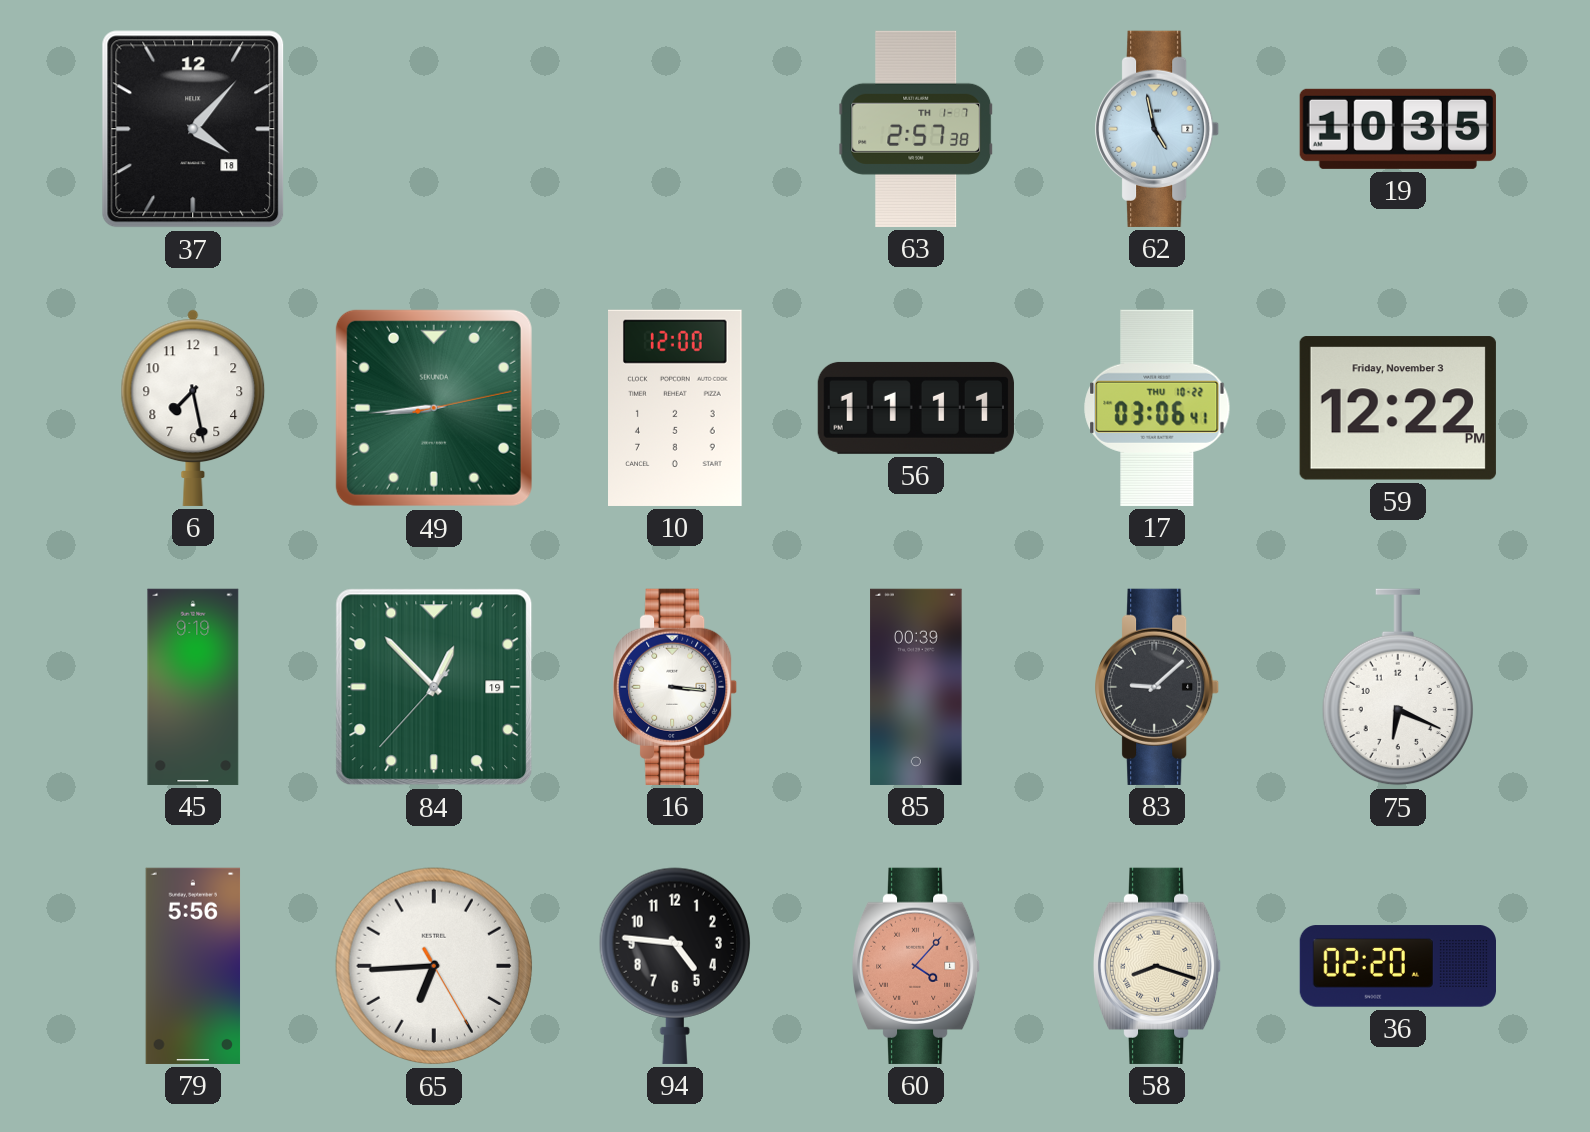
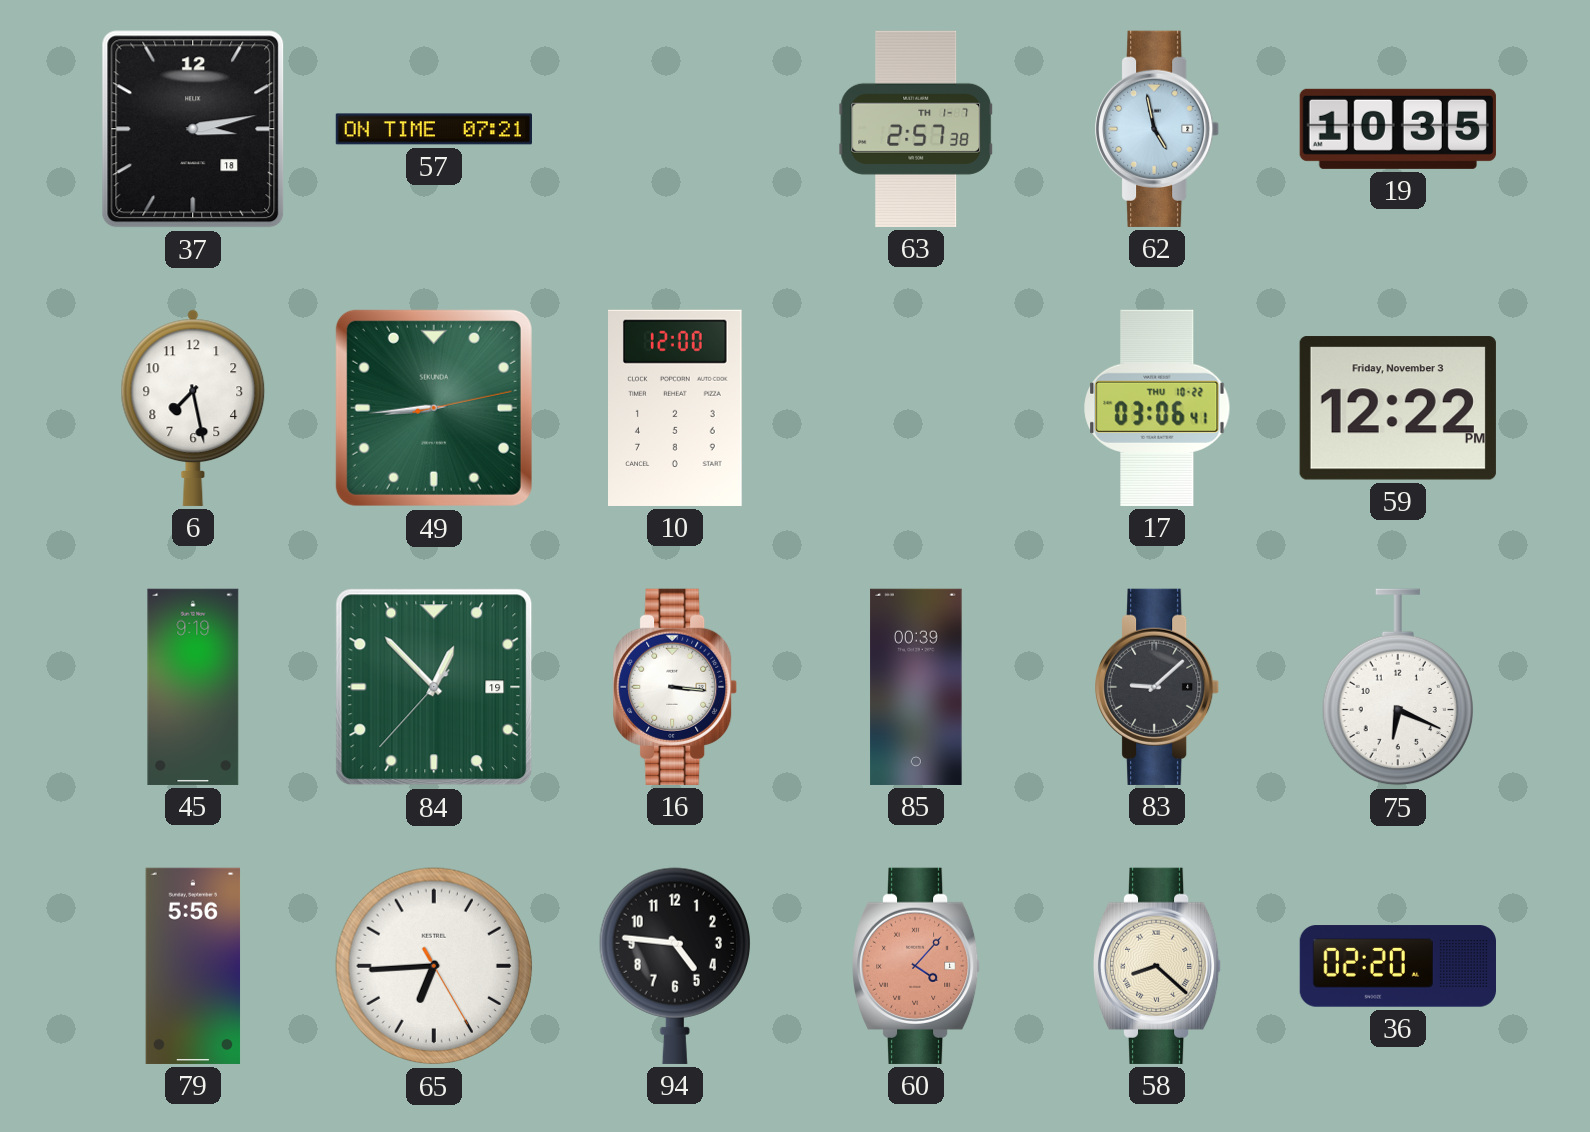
37: 4:07 -> 3:13
57: none -> 07:21
56: 11:11 -> none
58: 8:18 -> 8:22
